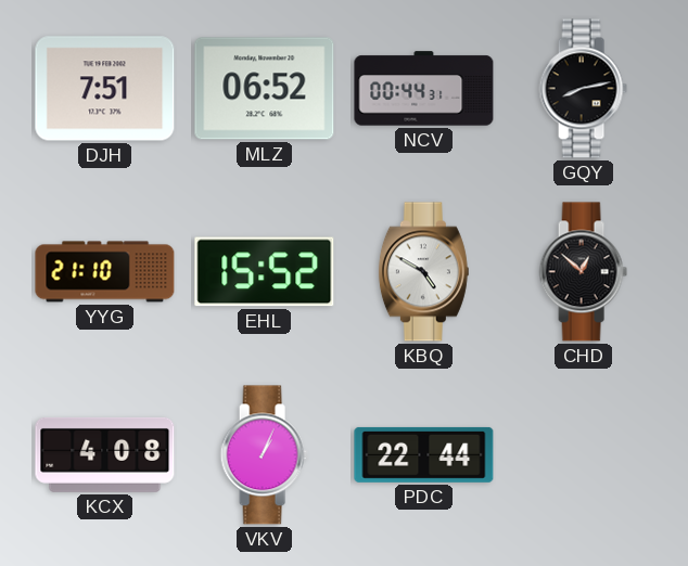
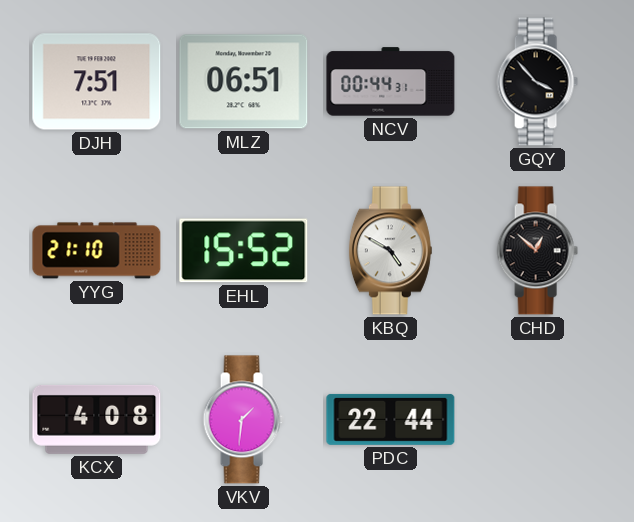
MLZ: 06:52 -> 06:51
GQY: 8:13 -> 3:53
VKV: 1:04 -> 1:31
